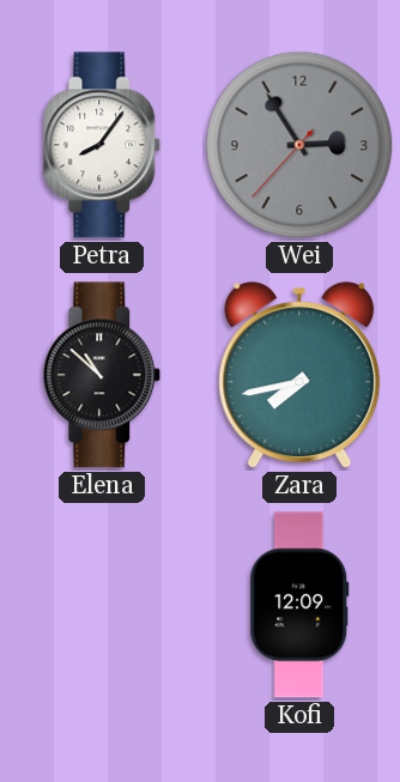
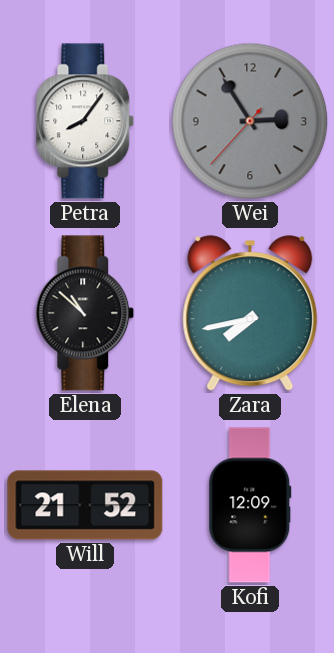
Will: none -> 21:52
